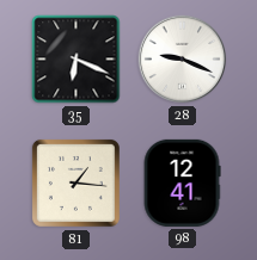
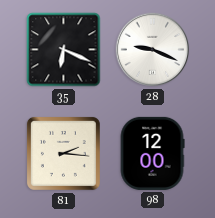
81: 1:16 -> 2:16
98: 12:41 -> 12:00
